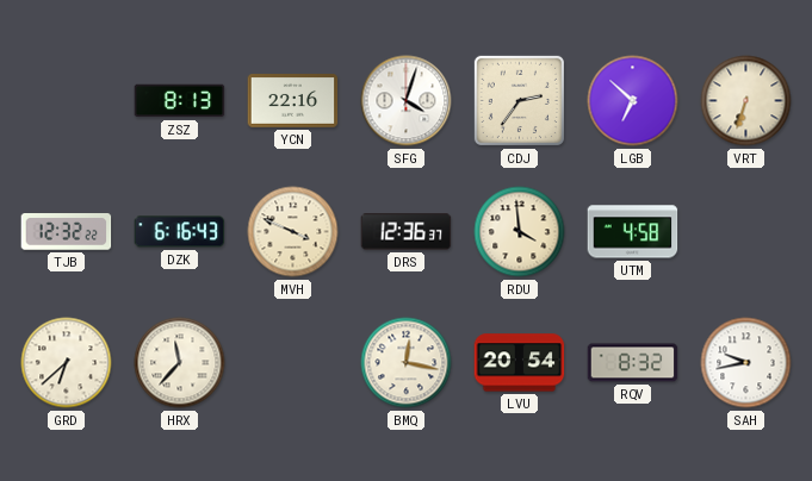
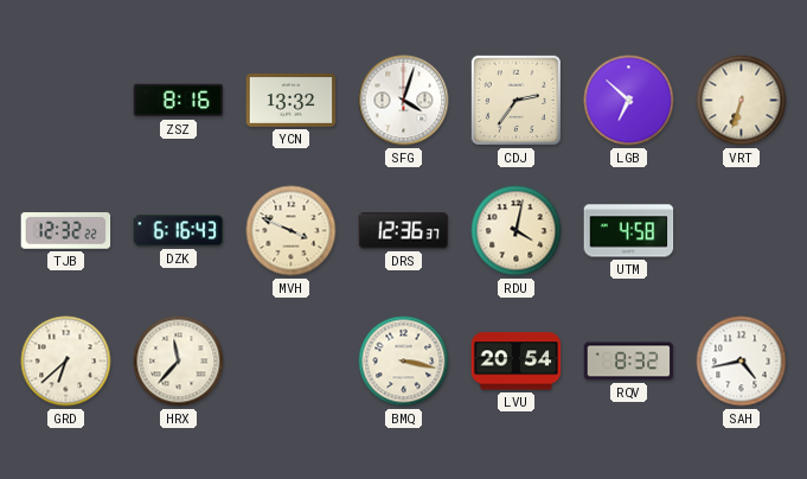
ZSZ: 8:13 -> 8:16
YCN: 22:16 -> 13:32
RDU: 3:59 -> 4:02
BMQ: 12:17 -> 3:17
SAH: 9:43 -> 4:43
